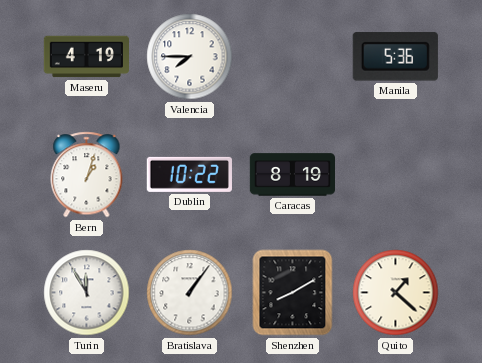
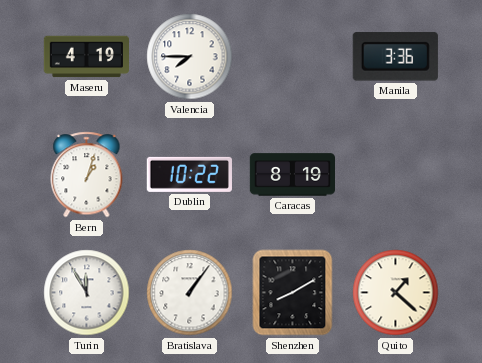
Manila: 5:36 -> 3:36
